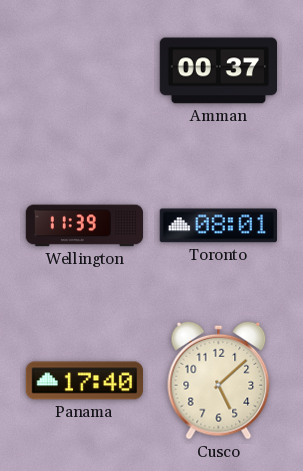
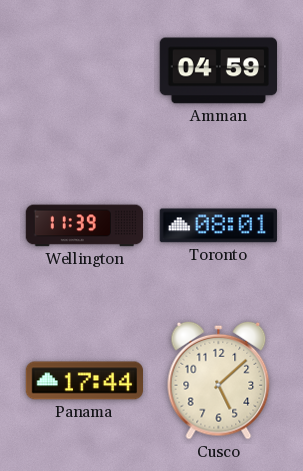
Amman: 00:37 -> 04:59
Panama: 17:40 -> 17:44
